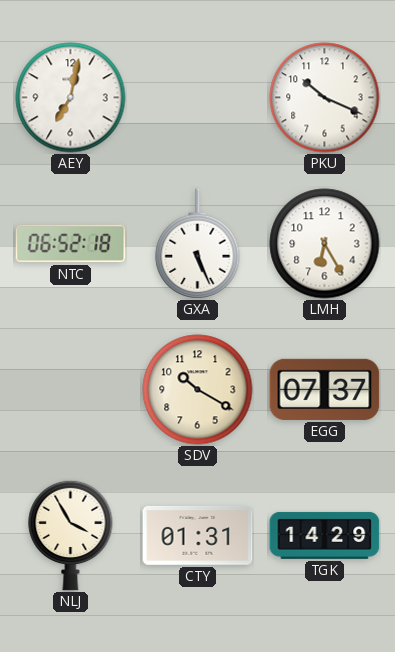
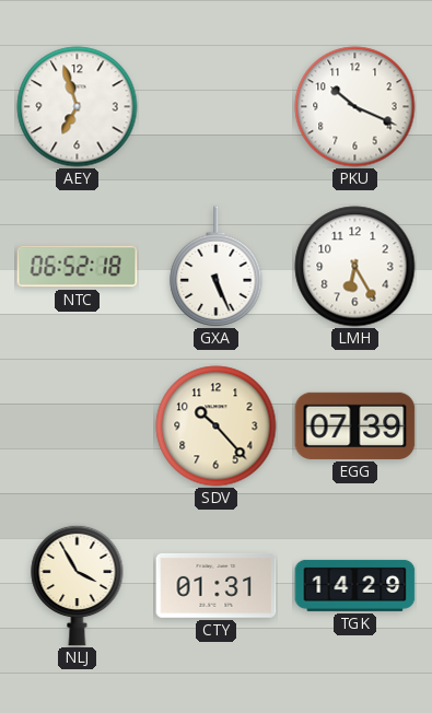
AEY: 7:02 -> 6:57
SDV: 10:20 -> 10:23
EGG: 07:37 -> 07:39
